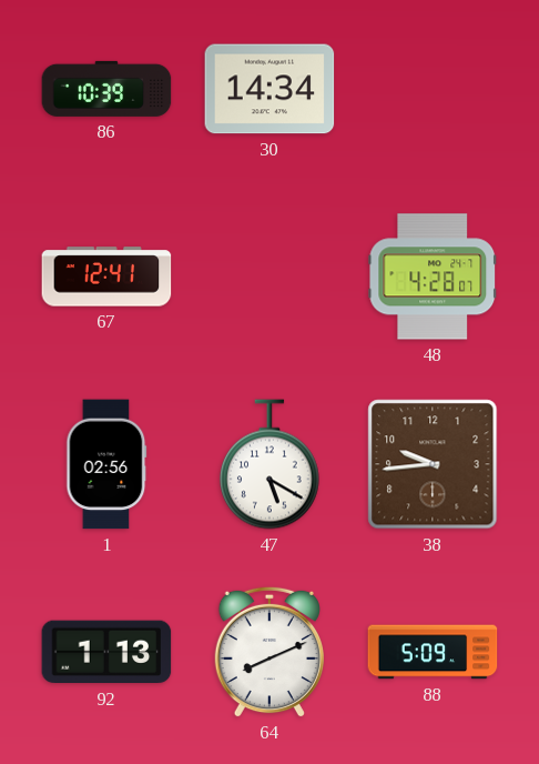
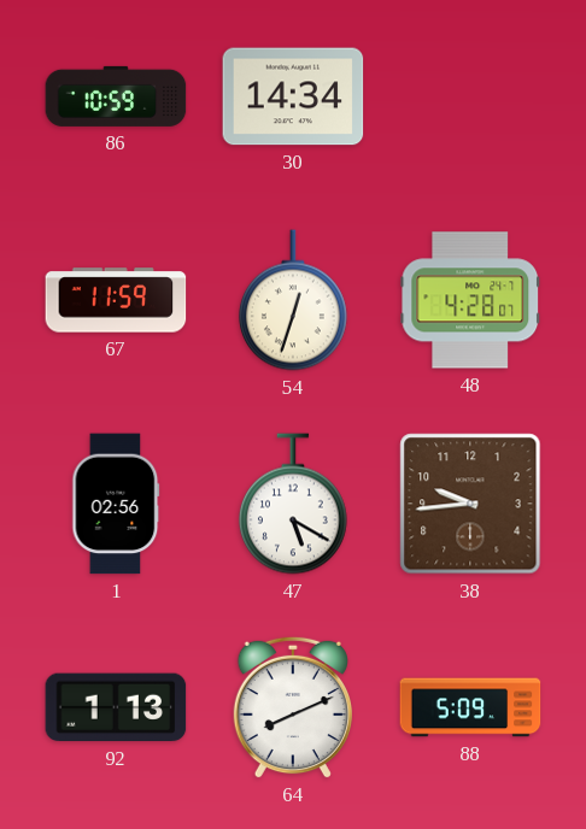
86: 10:39 -> 10:59
67: 12:41 -> 11:59
54: none -> 12:33
